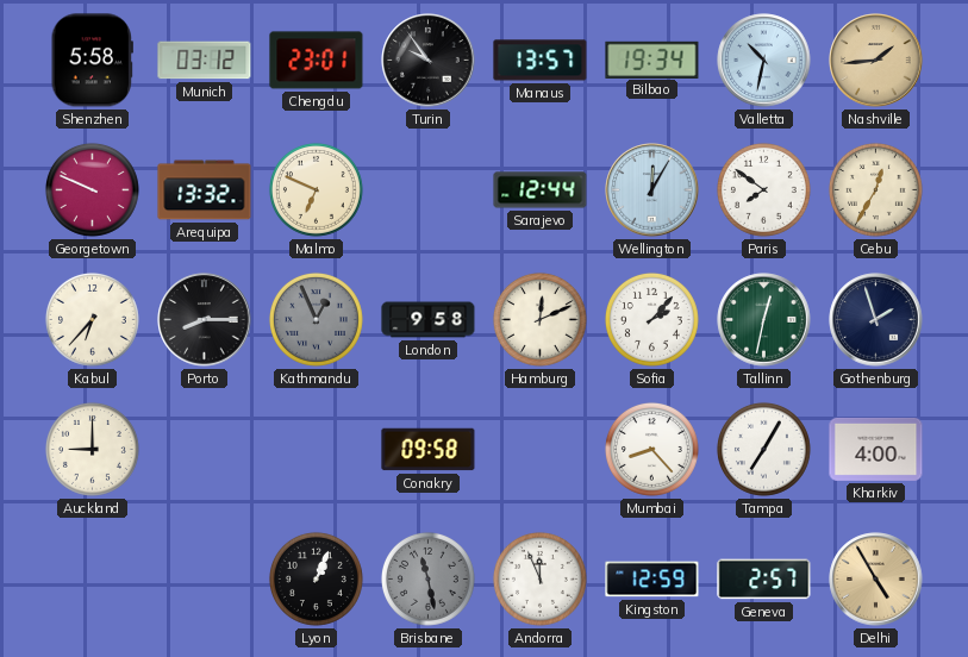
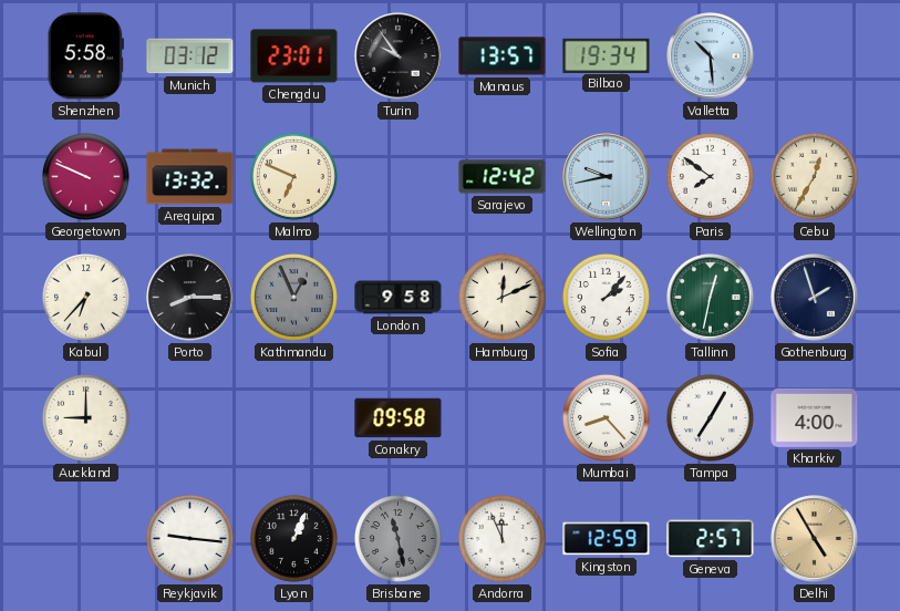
Valletta: 10:32 -> 10:29
Nashville: 1:44 -> none
Sarajevo: 12:44 -> 12:42
Wellington: 12:05 -> 9:43
Reykjavik: none -> 9:16
